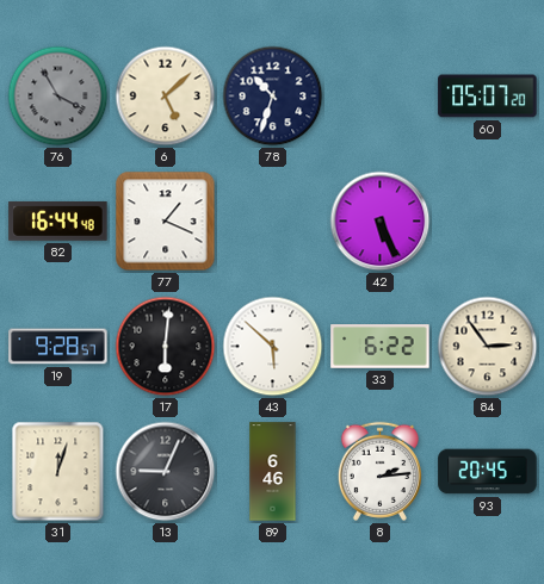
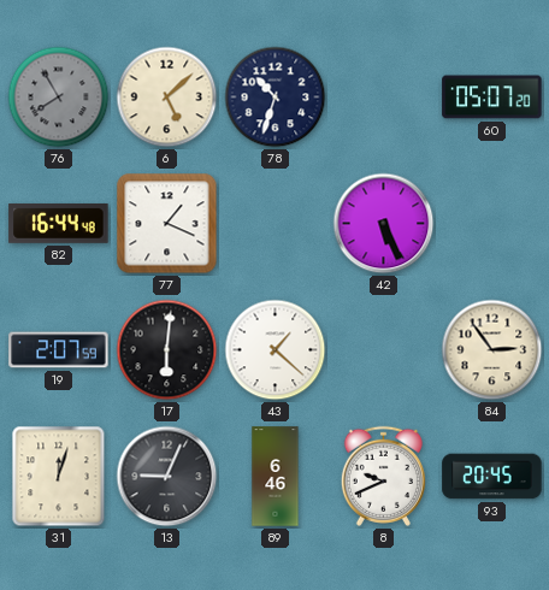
76: 3:55 -> 7:55
19: 9:28 -> 2:07
43: 5:52 -> 1:22
33: 6:22 -> none
8: 2:14 -> 9:41
